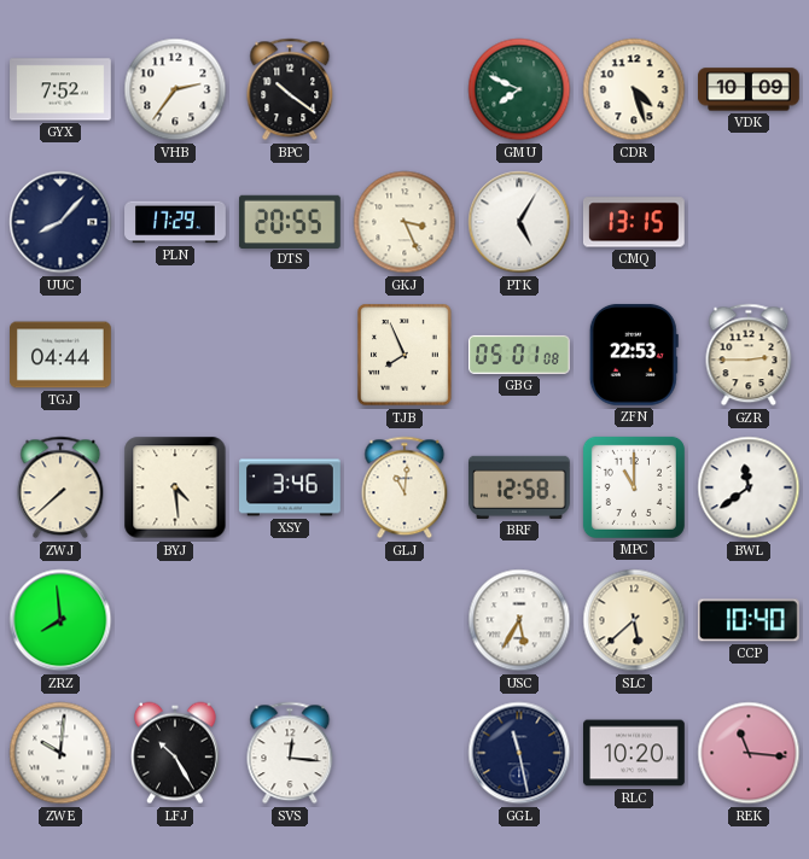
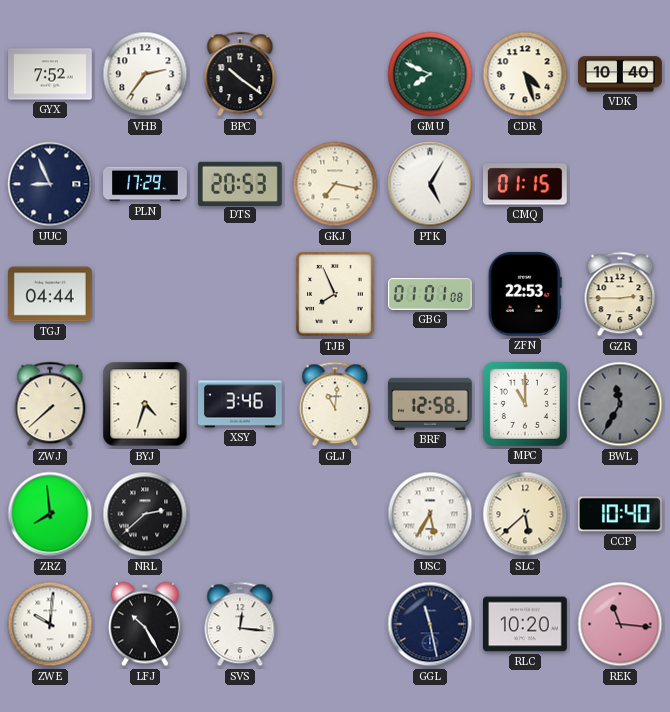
VDK: 10:09 -> 10:40
UUC: 8:07 -> 8:56
DTS: 20:55 -> 20:53
GKJ: 3:26 -> 7:17
CMQ: 13:15 -> 01:15
GBG: 05:01 -> 01:01
BYJ: 4:29 -> 4:33
BWL: 11:39 -> 11:35
BWL dial: white -> grey
NRL: none -> 2:38
